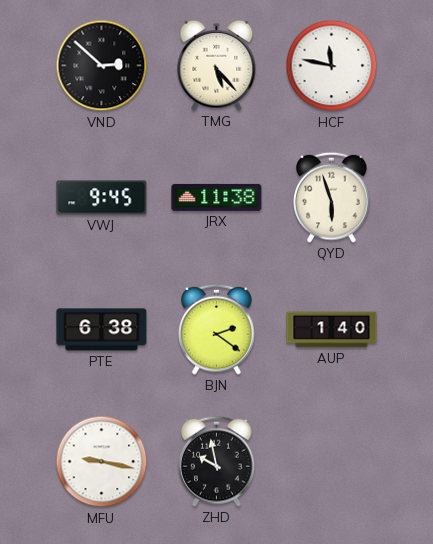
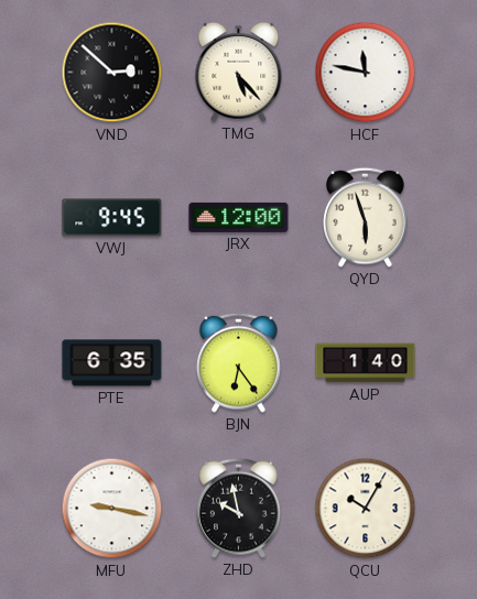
JRX: 11:38 -> 12:00
PTE: 6:38 -> 6:35
BJN: 2:21 -> 6:24
QCU: none -> 10:05
